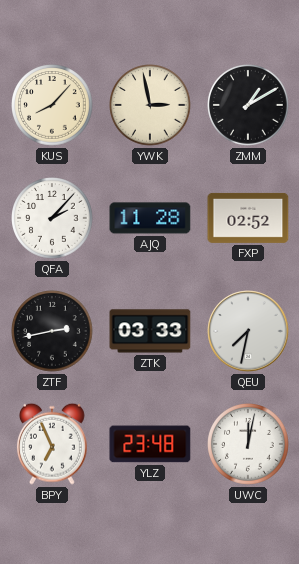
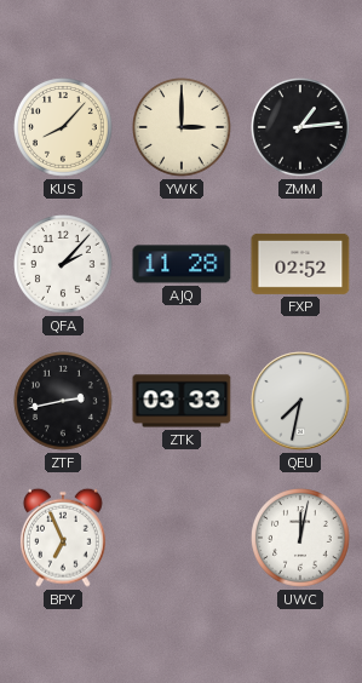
YWK: 2:58 -> 3:00
ZMM: 1:10 -> 1:14
YLZ: 23:48 -> none
